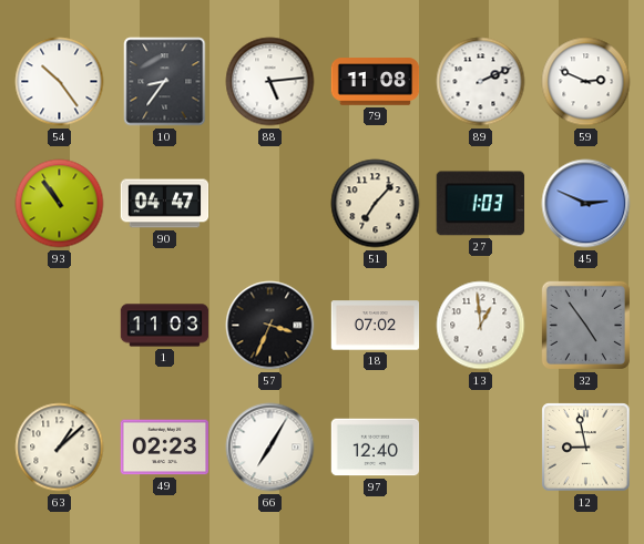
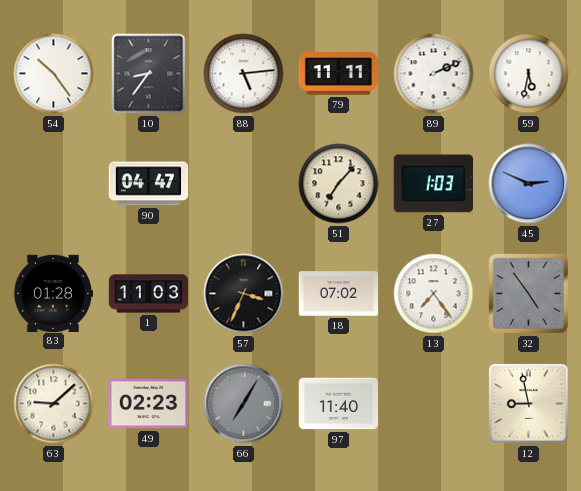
79: 11:08 -> 11:11
59: 2:49 -> 5:32
93: 10:54 -> none
83: none -> 01:28
13: 12:59 -> 7:24
63: 1:08 -> 9:08
66 dial: white -> grey
97: 12:40 -> 11:40
